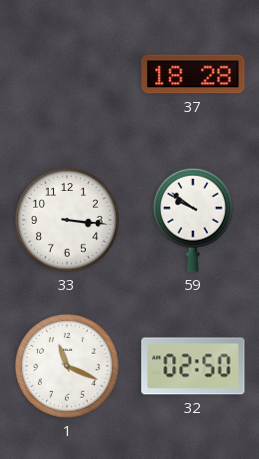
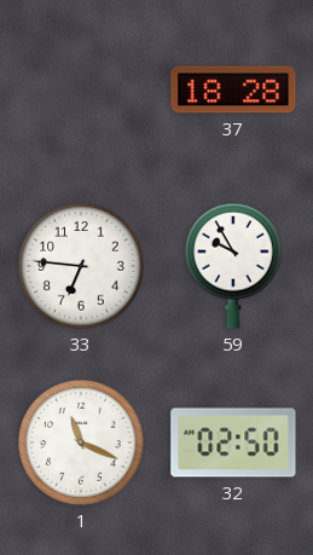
33: 3:16 -> 6:46
59: 9:51 -> 9:55
